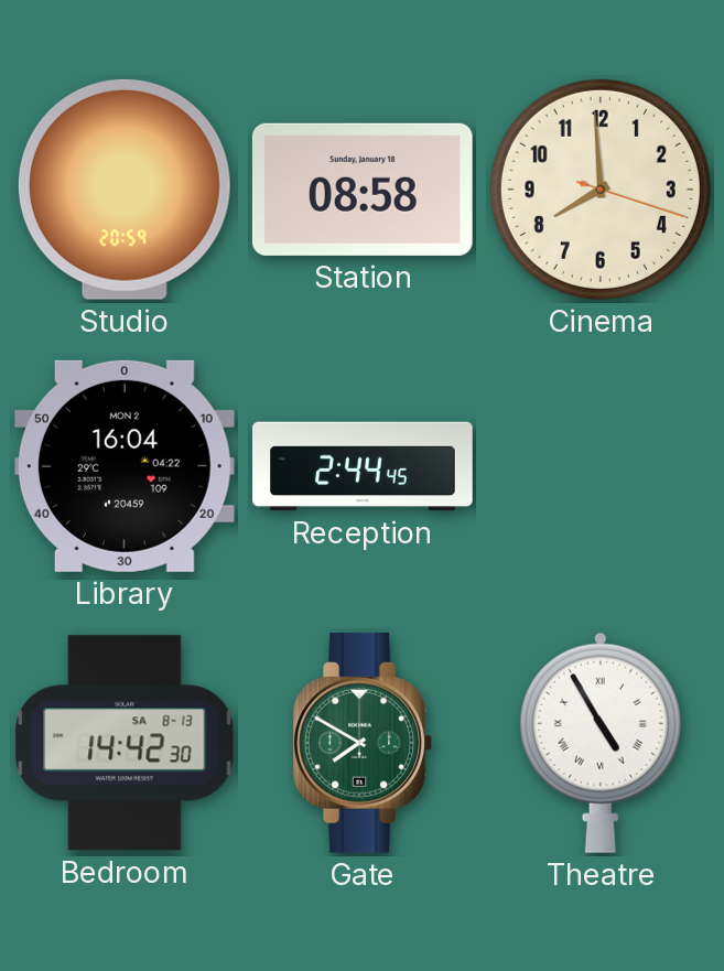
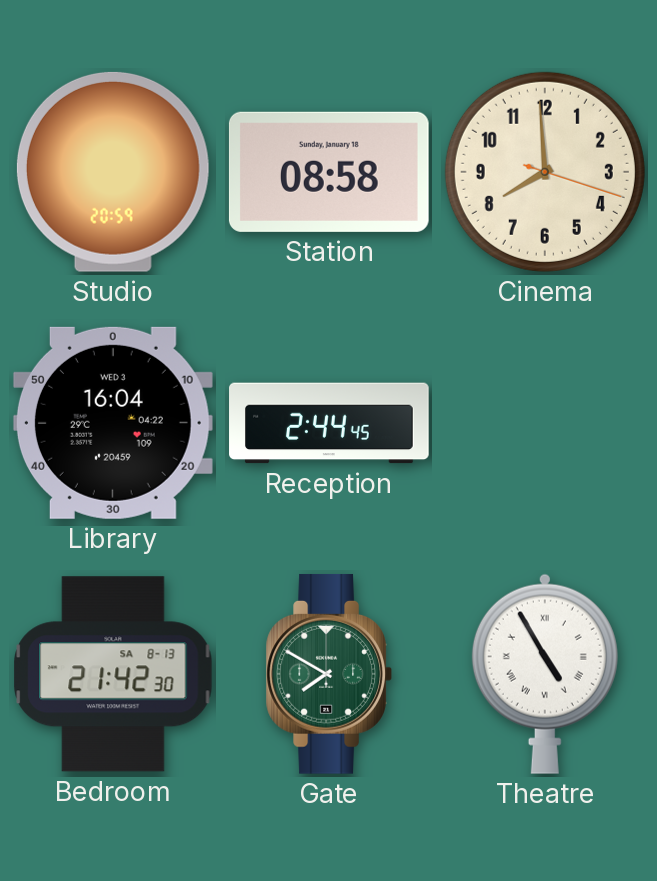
Library date: MON 2 -> WED 3
Bedroom: 14:42 -> 21:42
